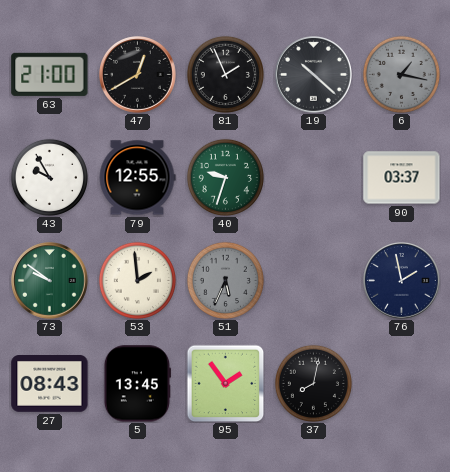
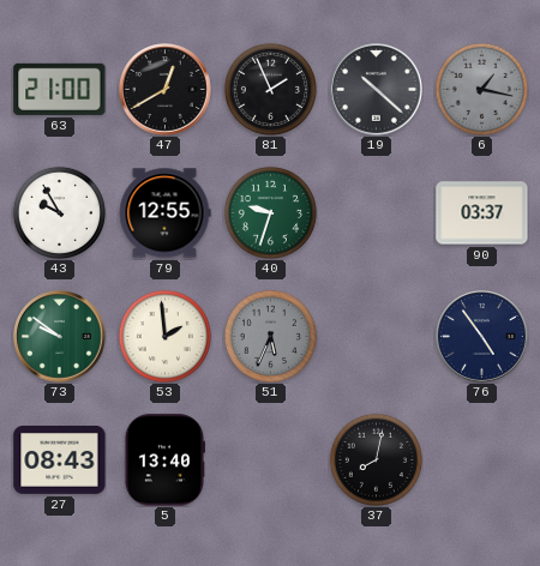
76: 1:58 -> 4:54
5: 13:45 -> 13:40
95: 1:54 -> none
